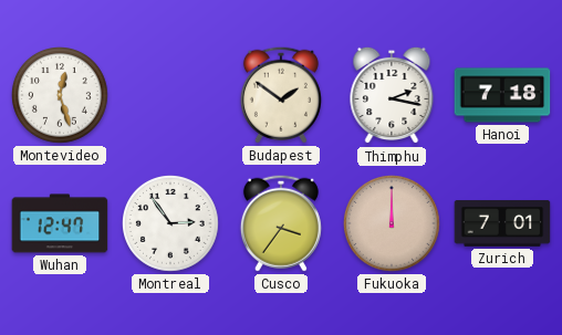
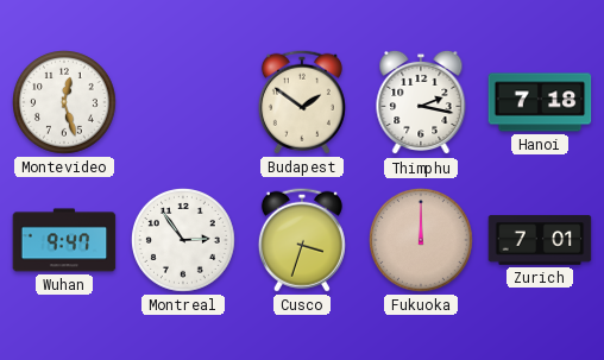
Wuhan: 12:47 -> 9:47
Cusco: 3:36 -> 3:33
